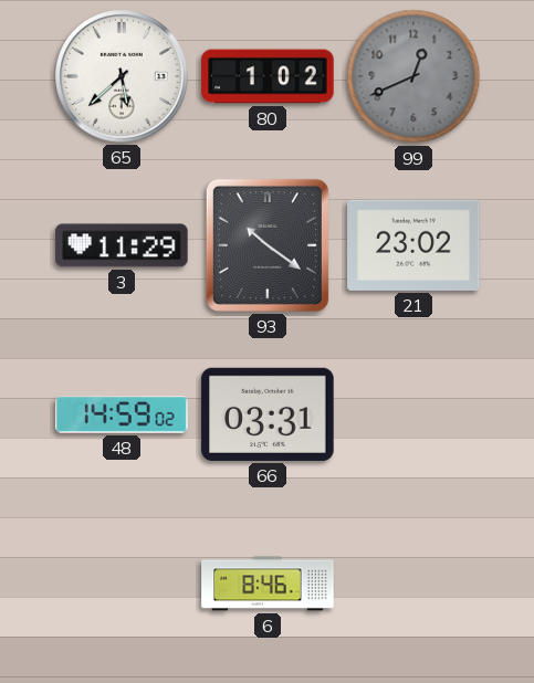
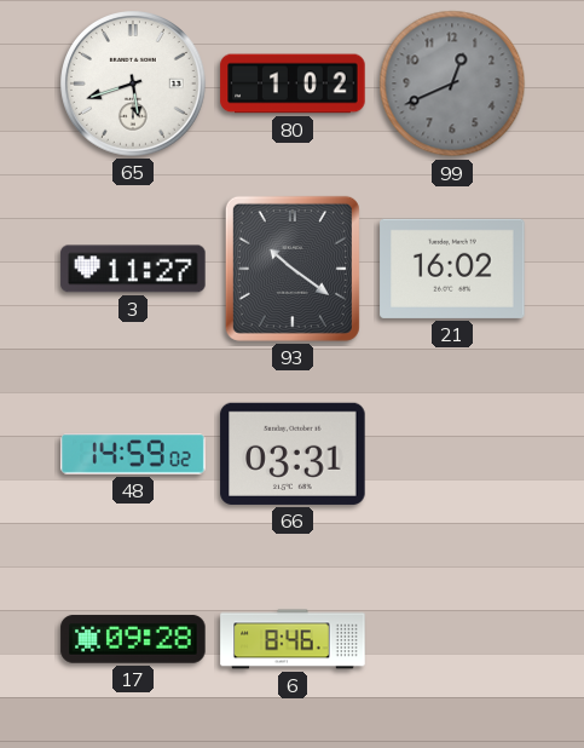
65: 5:38 -> 5:42
3: 11:29 -> 11:27
21: 23:02 -> 16:02
17: none -> 09:28
